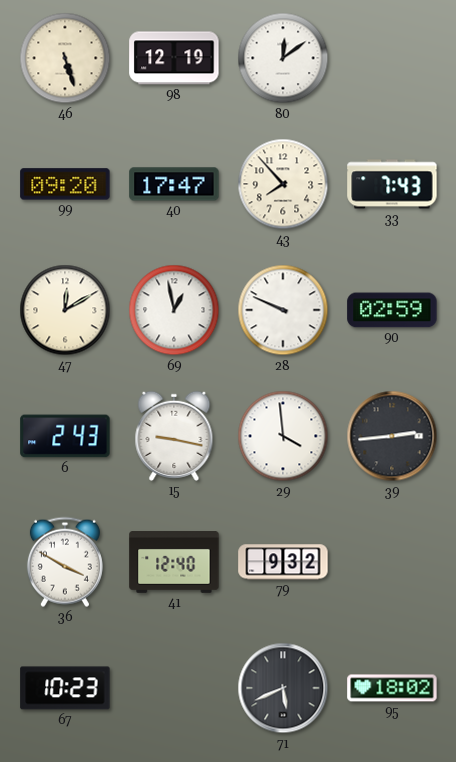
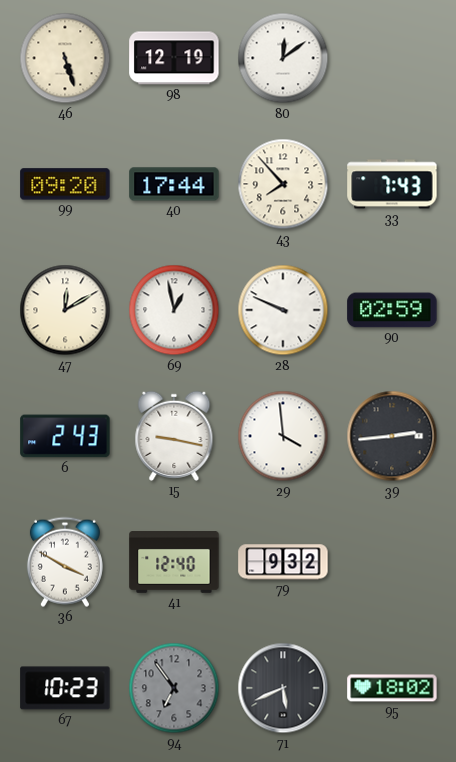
40: 17:47 -> 17:44
94: none -> 6:54
